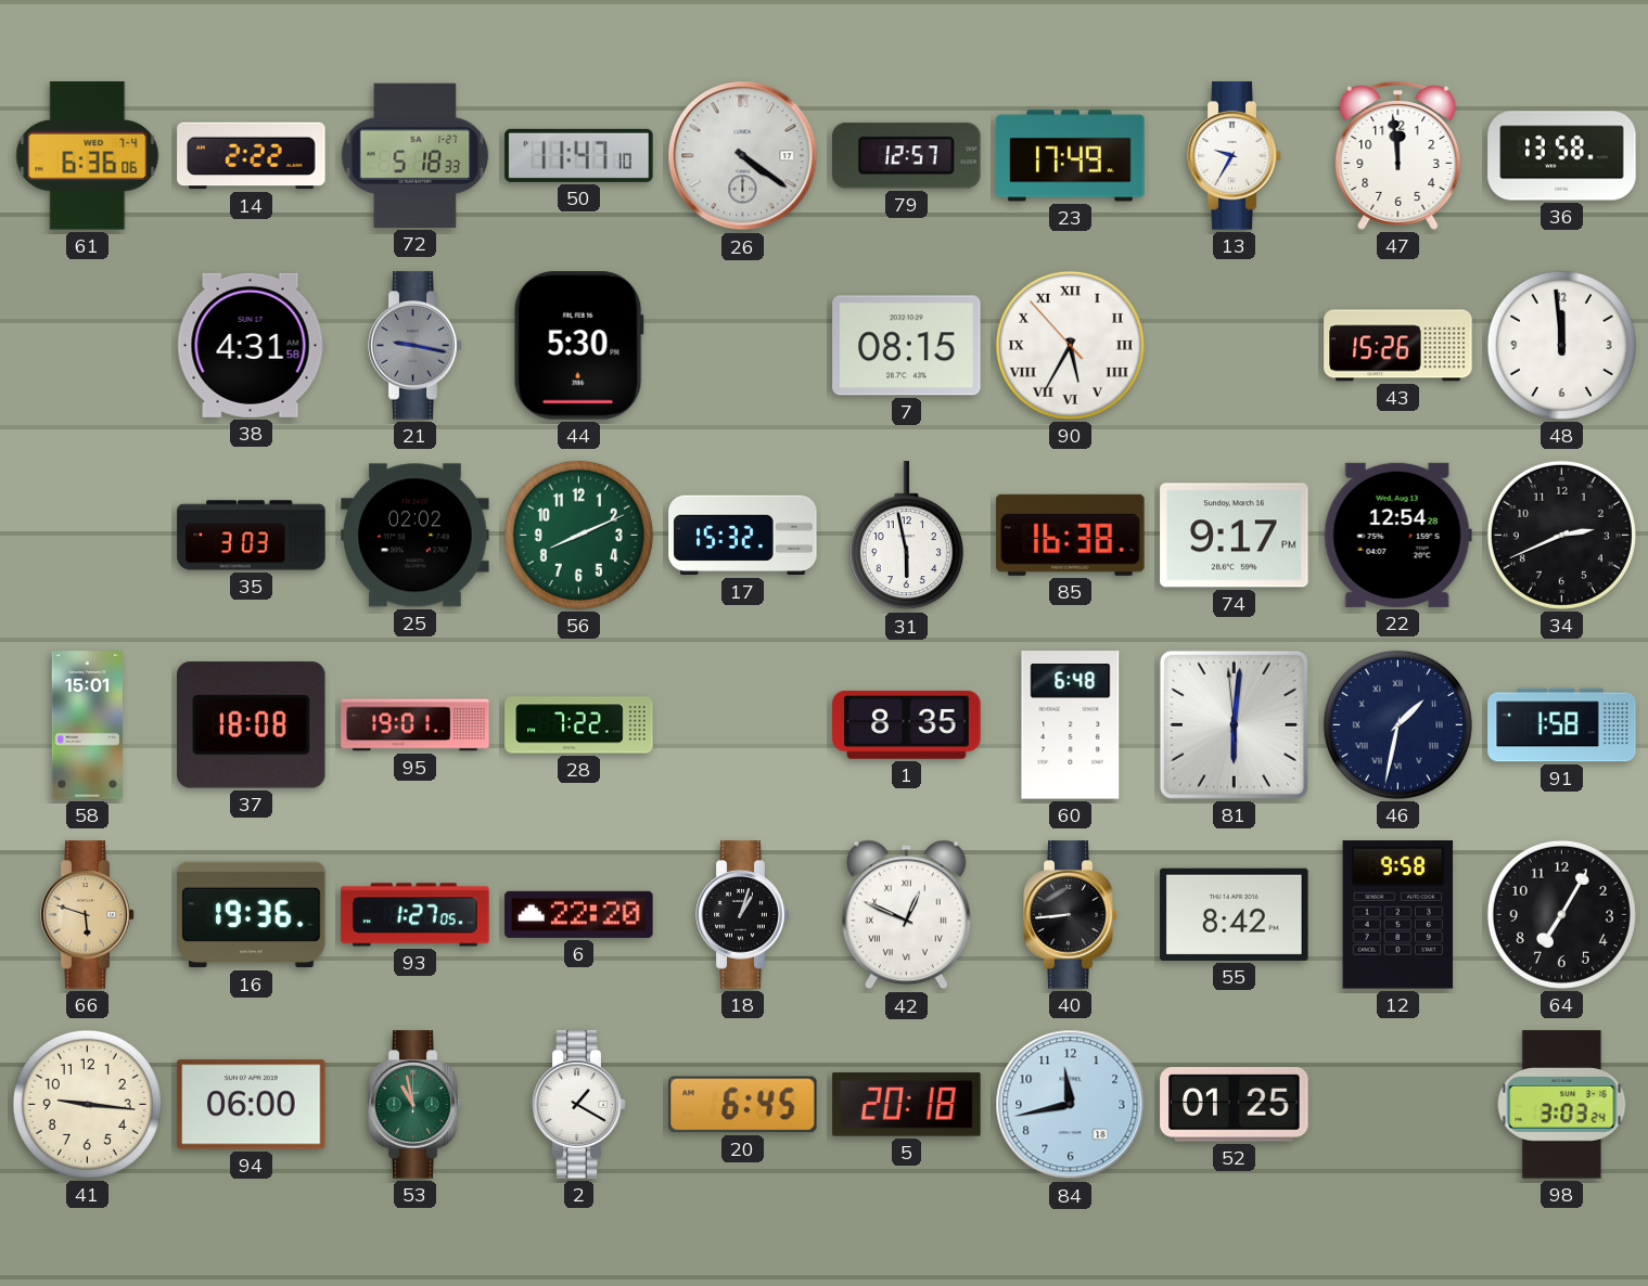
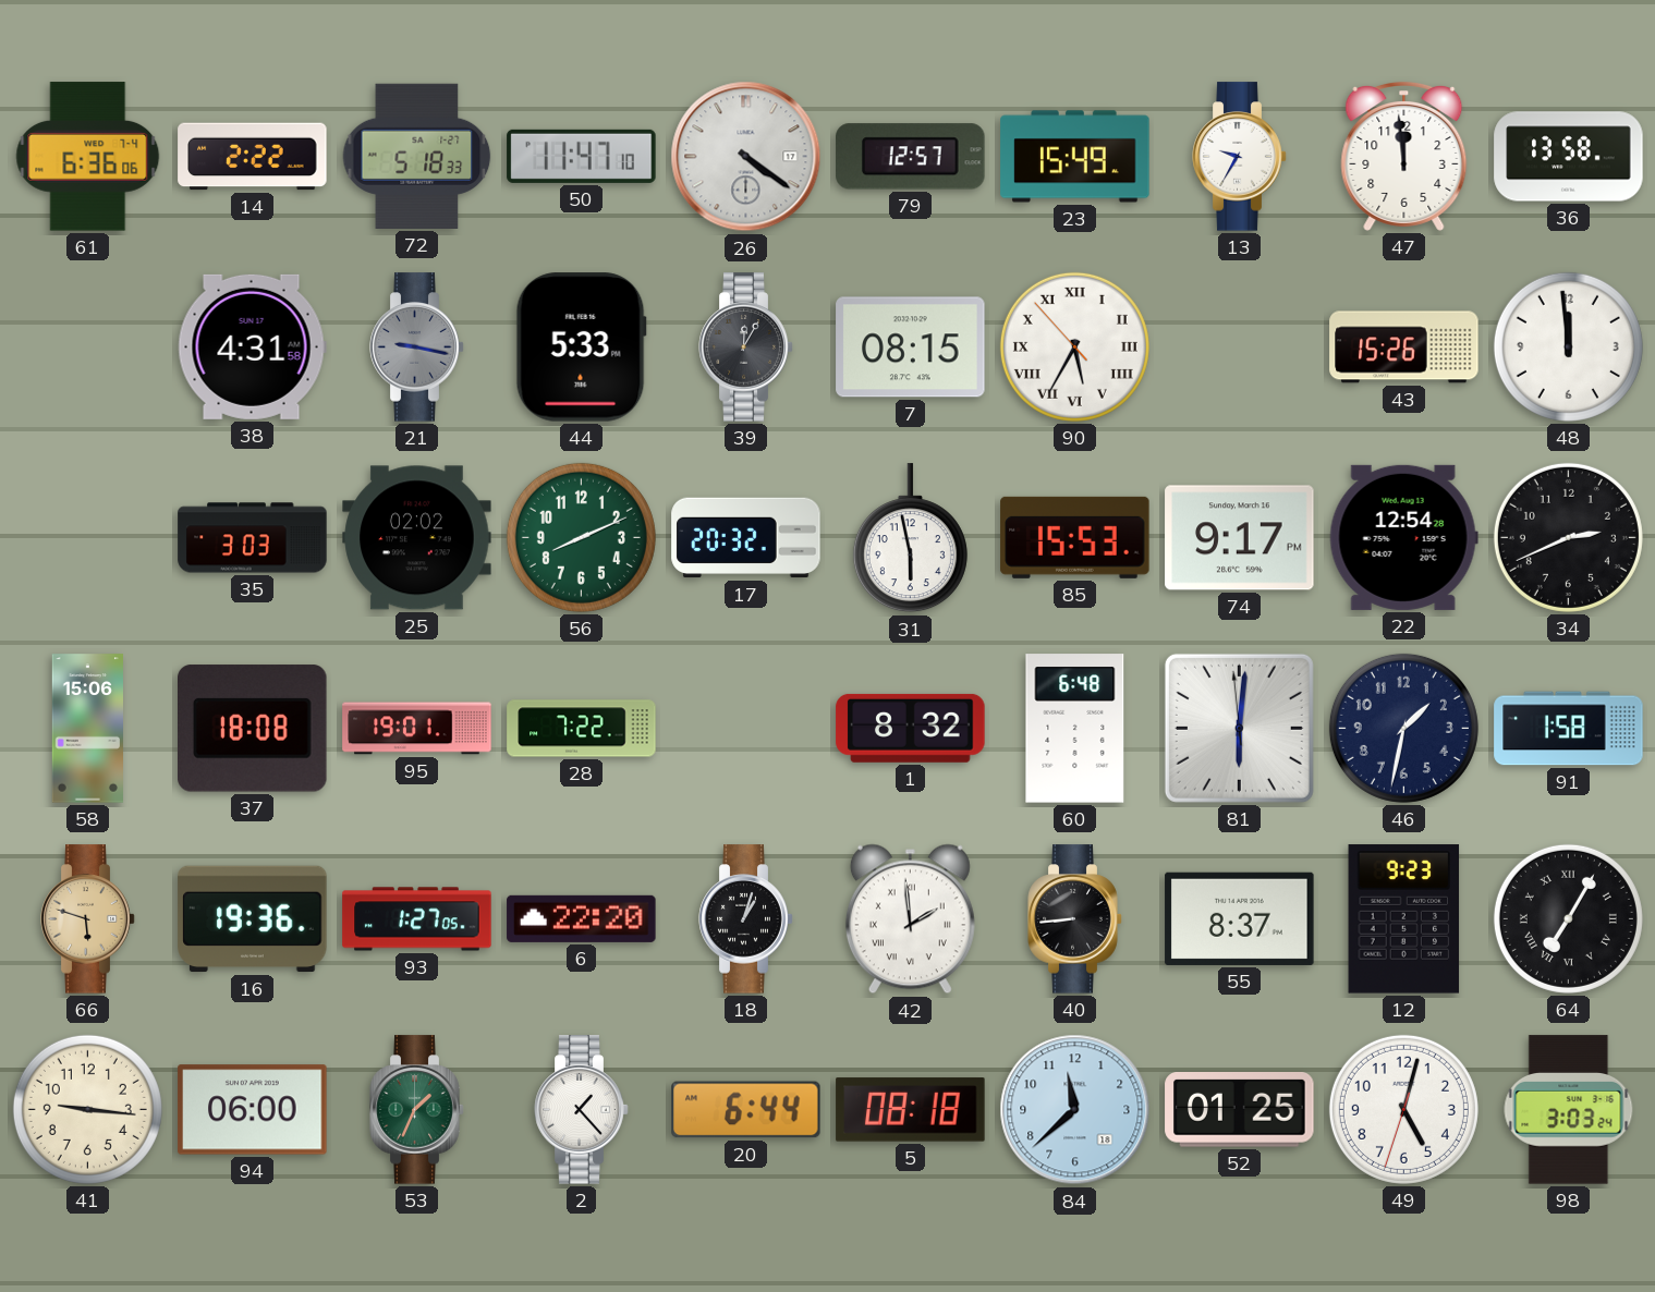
23: 17:49 -> 15:49
44: 5:30 -> 5:33
39: none -> 12:05
17: 15:32 -> 20:32
85: 16:38 -> 15:53
58: 15:01 -> 15:06
1: 8:35 -> 8:32
46 numerals: Roman -> Arabic
42: 12:49 -> 1:59
55: 8:42 -> 8:37
12: 9:58 -> 9:23
64 numerals: Arabic -> Roman
53: 10:58 -> 1:34
2: 1:20 -> 1:23
20: 6:45 -> 6:44
5: 20:18 -> 08:18
84: 11:43 -> 11:38
49: none -> 5:02
